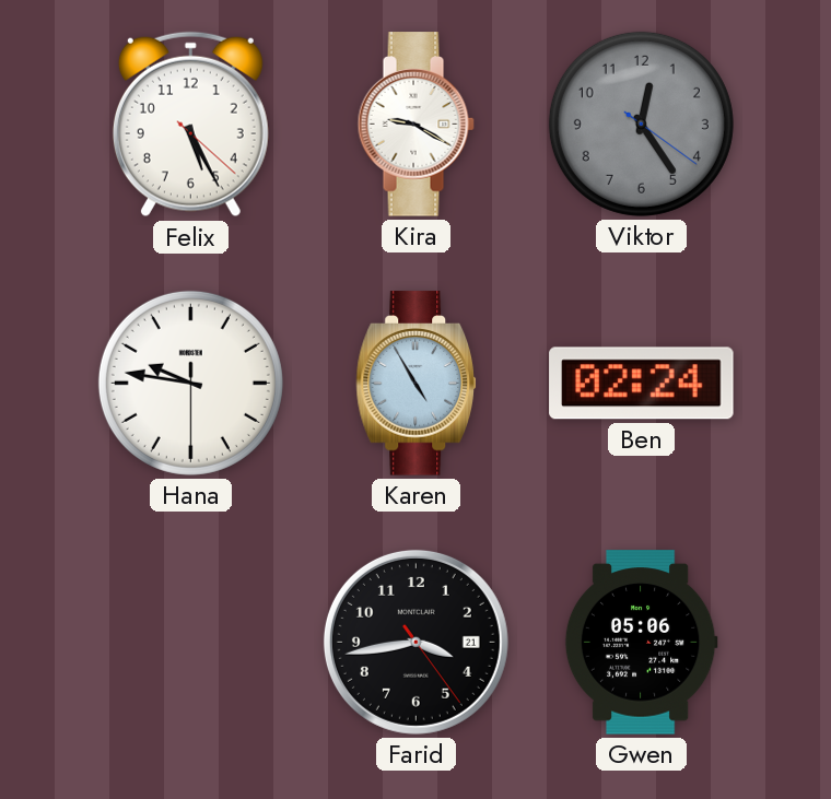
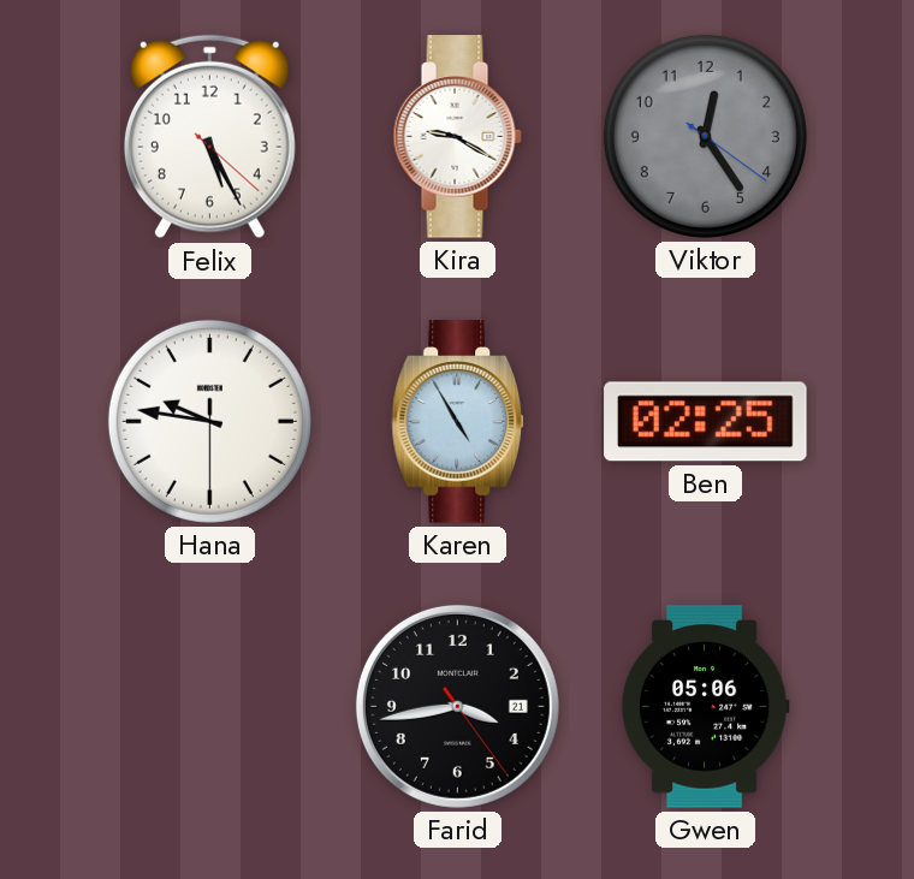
Ben: 02:24 -> 02:25
